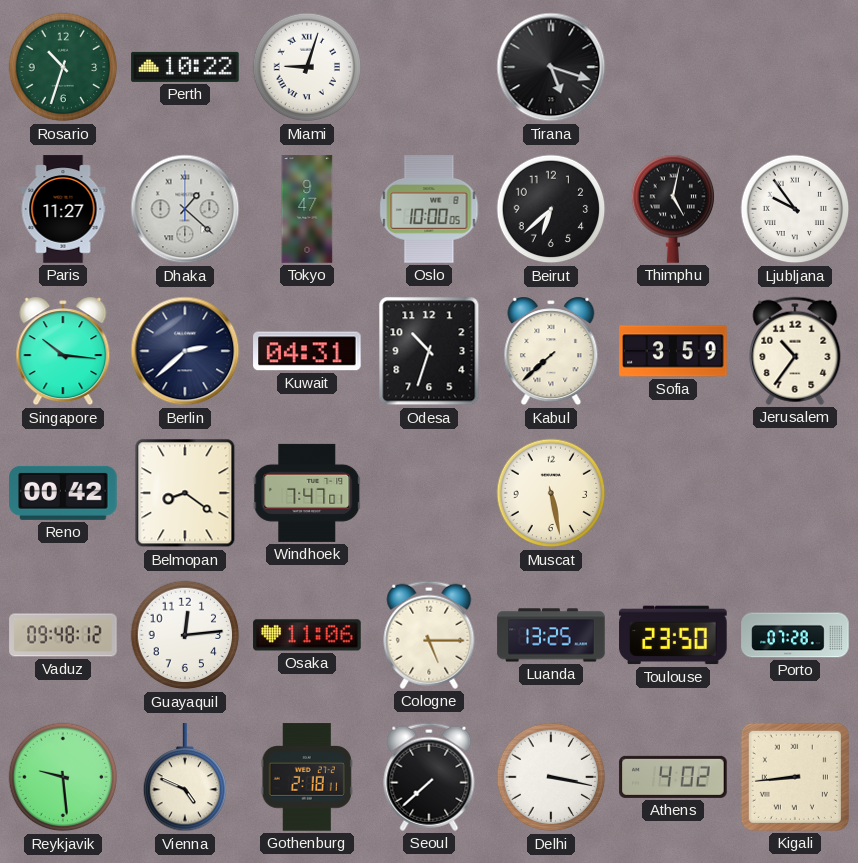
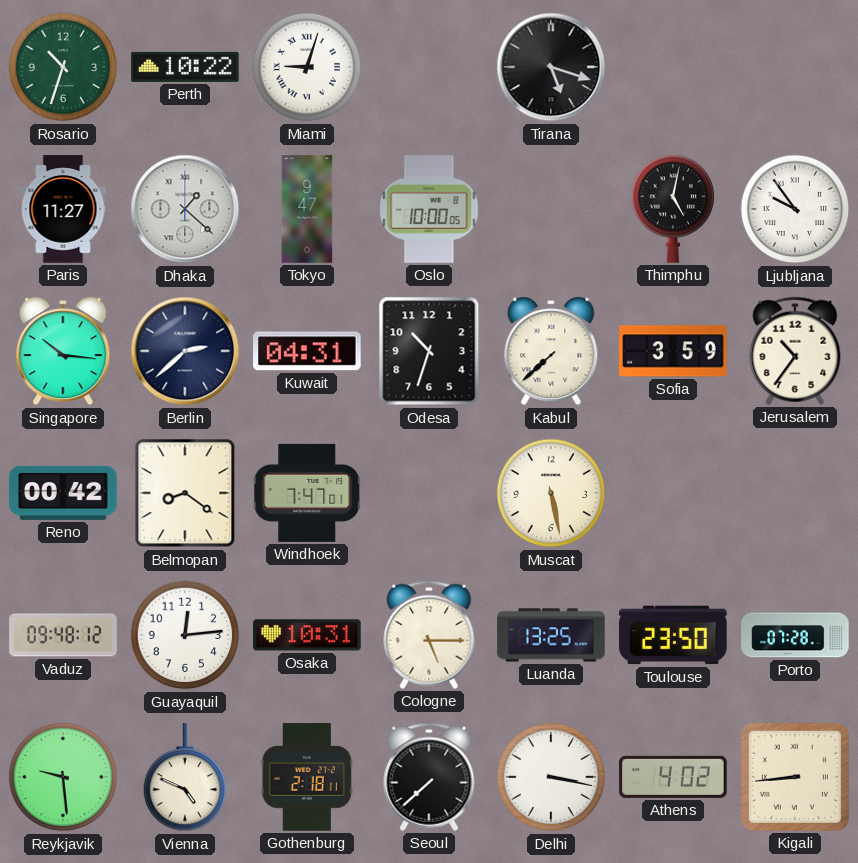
Beirut: 6:38 -> none
Osaka: 11:06 -> 10:31
